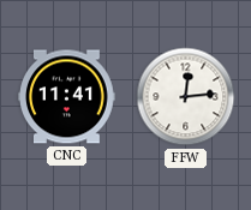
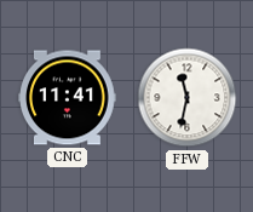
FFW: 12:14 -> 11:32
